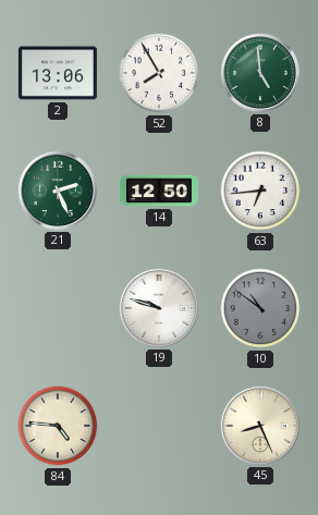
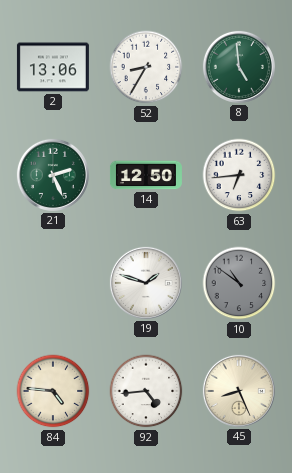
52: 7:55 -> 8:35
19: 9:48 -> 1:48
92: none -> 4:44
